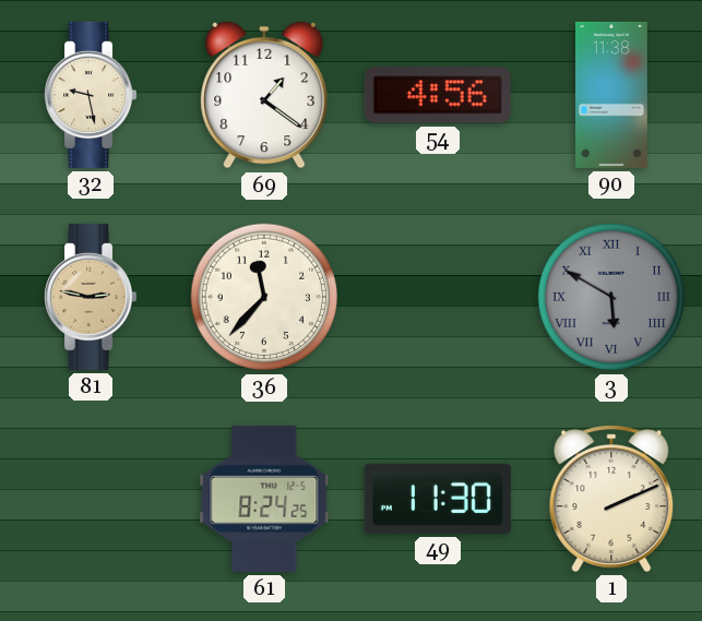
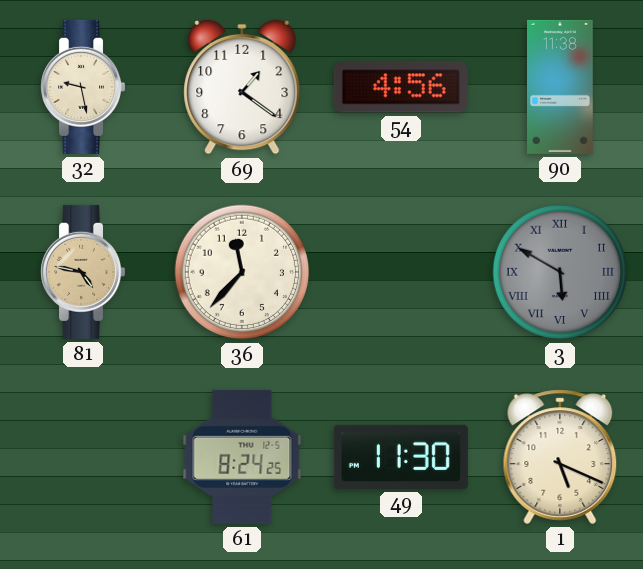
81: 2:47 -> 4:47
1: 2:11 -> 5:19
